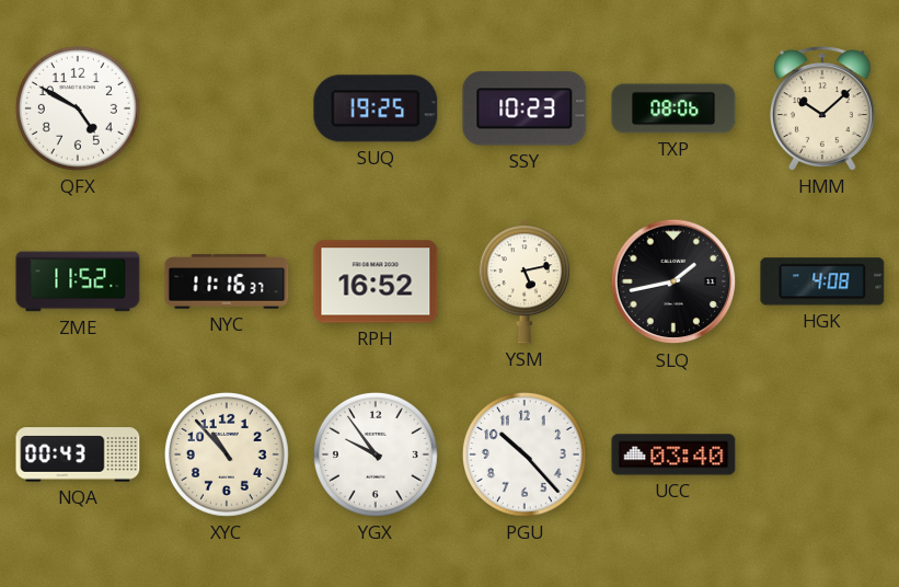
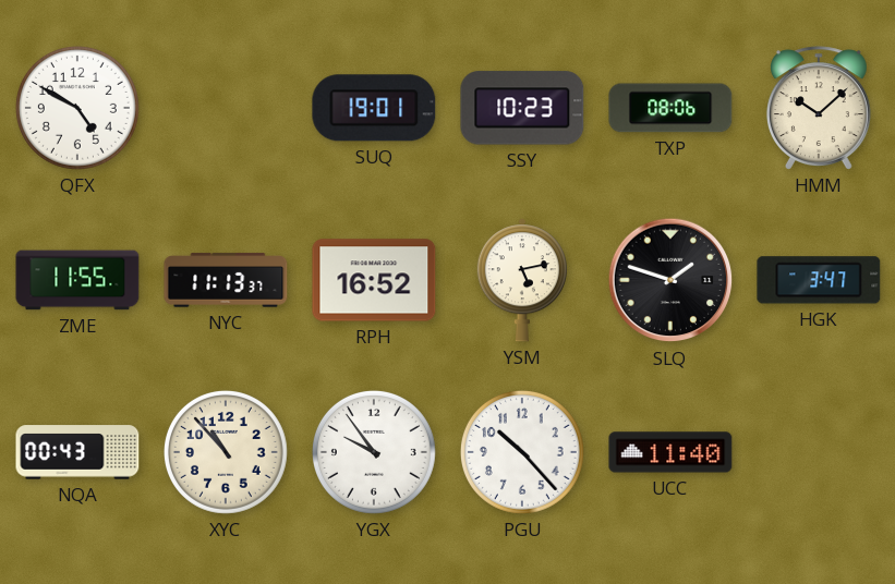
SUQ: 19:25 -> 19:01
ZME: 11:52 -> 11:55
NYC: 11:16 -> 11:13
SLQ: 1:43 -> 1:48
HGK: 4:08 -> 3:47
UCC: 03:40 -> 11:40
